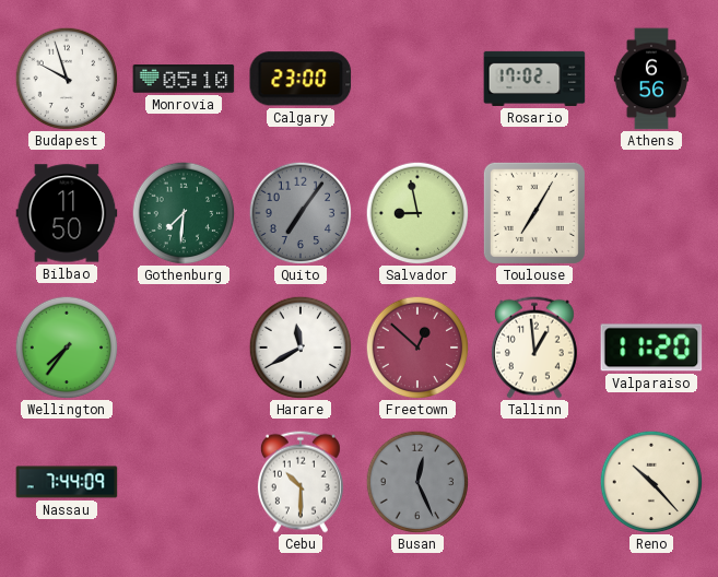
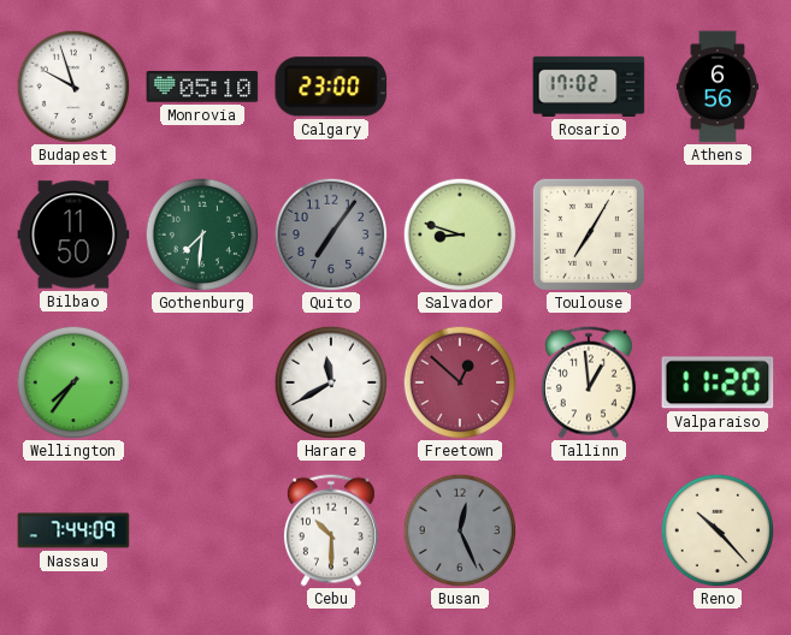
Salvador: 8:58 -> 8:48
